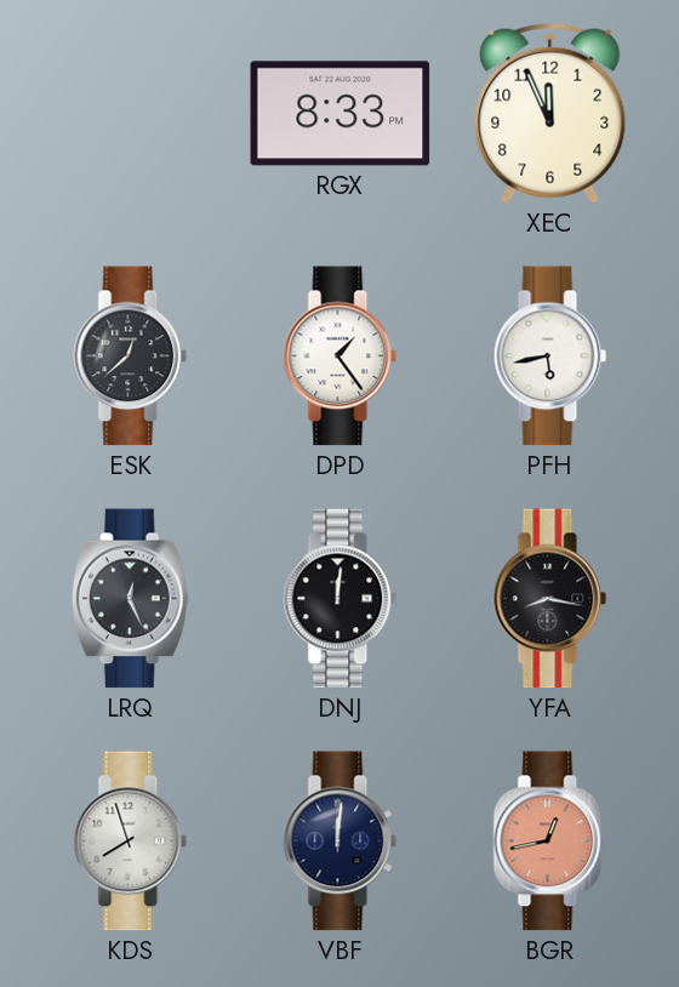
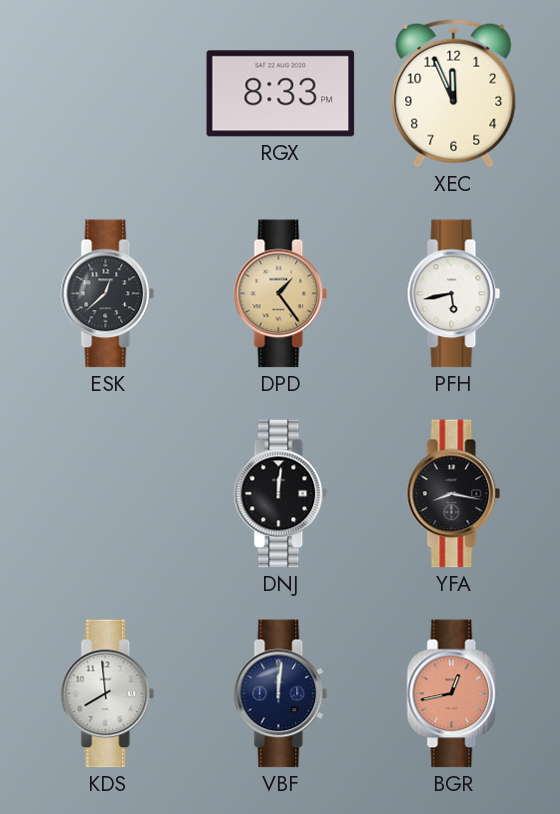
DPD dial: white -> champagne
LRQ: 12:26 -> none
KDS: 7:57 -> 7:59
